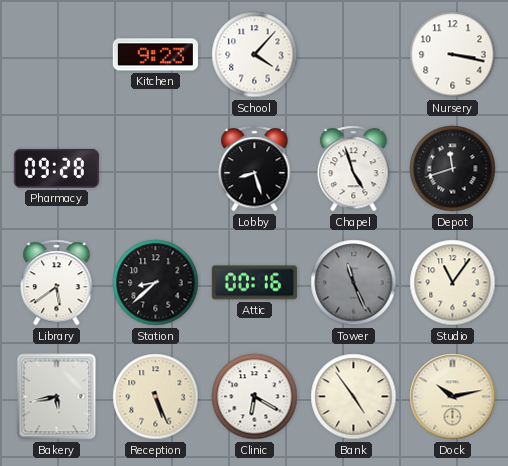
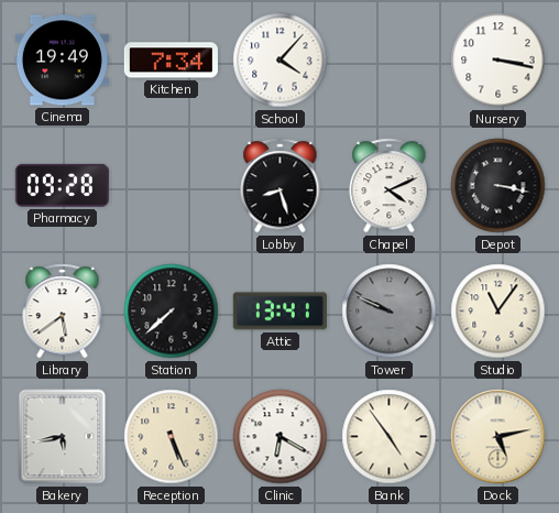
Cinema: none -> 19:49
Kitchen: 9:23 -> 7:34
Chapel: 4:57 -> 4:11
Depot: 11:42 -> 3:17
Station: 8:38 -> 7:38
Attic: 00:16 -> 13:41
Tower: 11:26 -> 9:49
Dock: 10:13 -> 5:13
